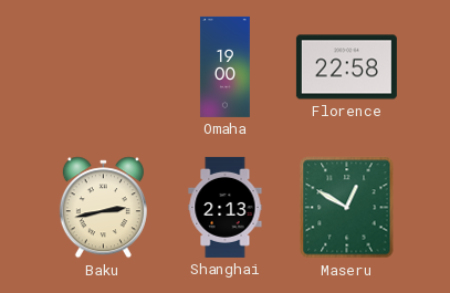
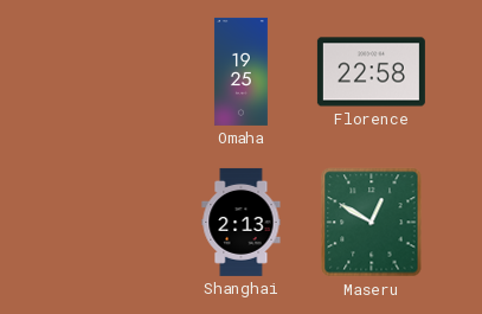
Omaha: 19:00 -> 19:25
Baku: 2:43 -> none
